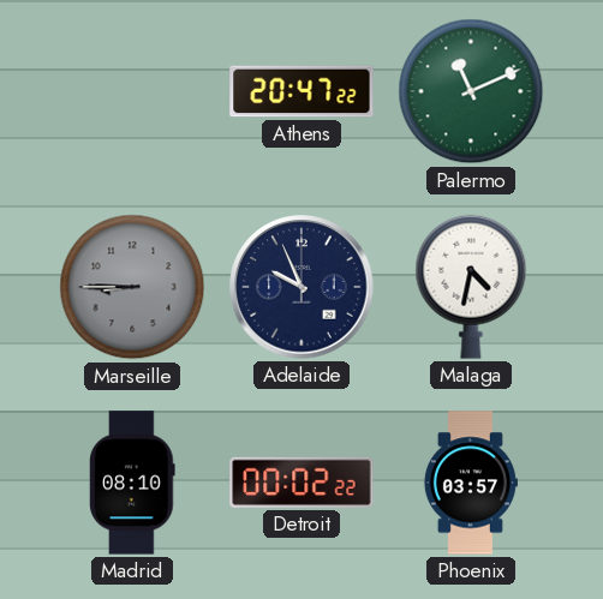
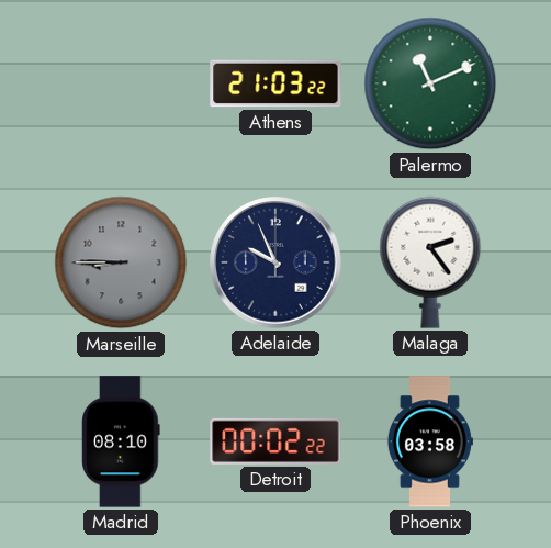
Athens: 20:47 -> 21:03
Malaga: 4:32 -> 2:24
Phoenix: 03:57 -> 03:58
